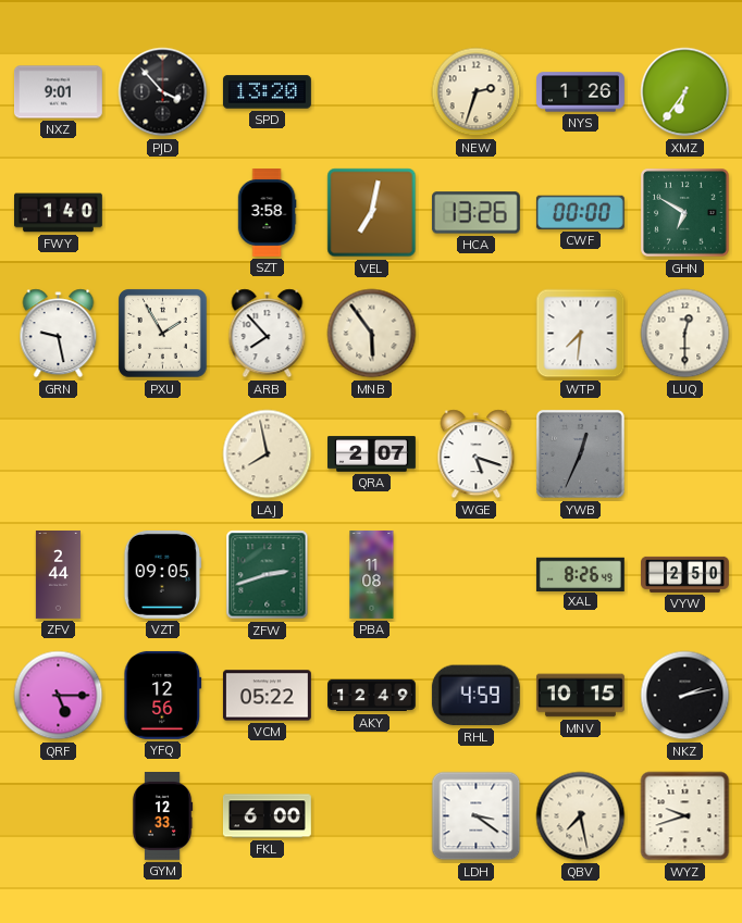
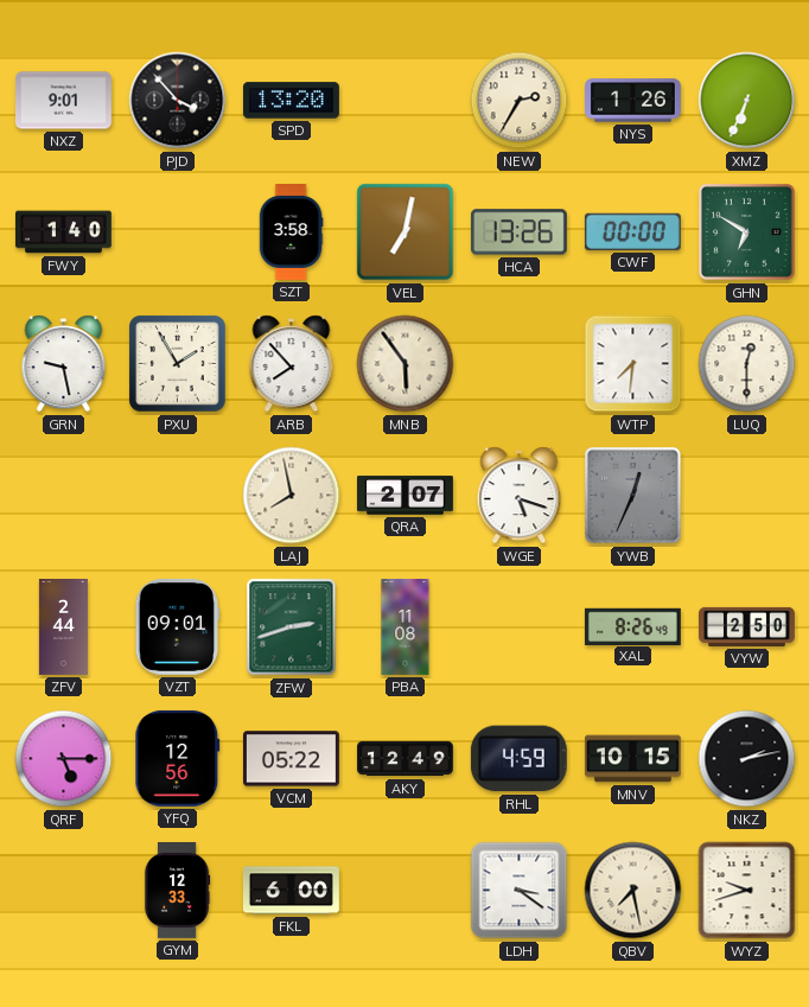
NEW: 2:33 -> 2:35
XMZ: 6:36 -> 6:34
VZT: 09:05 -> 09:01
